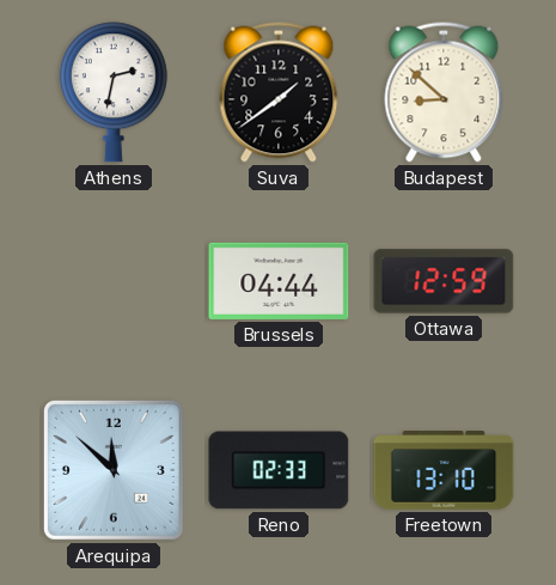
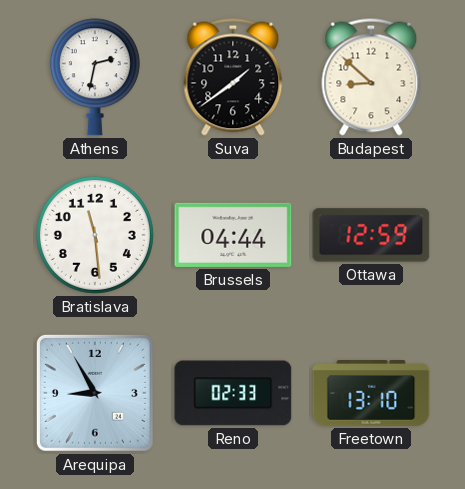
Bratislava: none -> 11:29
Arequipa: 11:52 -> 8:55
